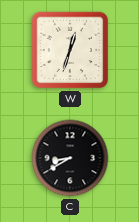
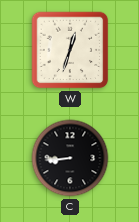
C: 8:40 -> 8:44
